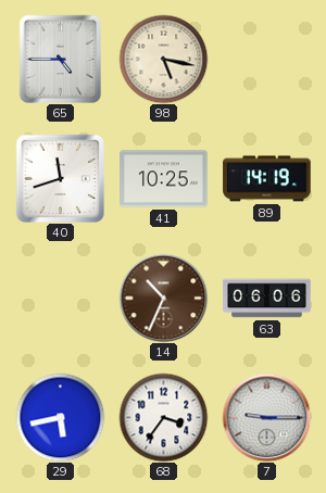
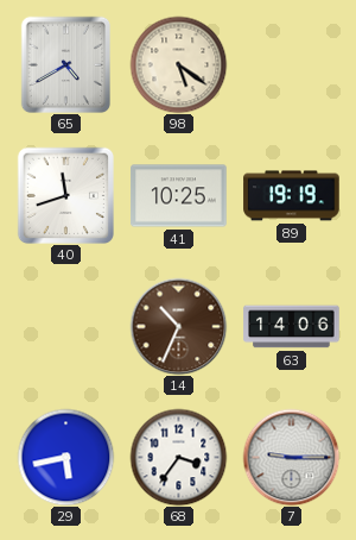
65: 4:45 -> 4:40
98: 5:17 -> 5:21
89: 14:19 -> 19:19
63: 06:06 -> 14:06
